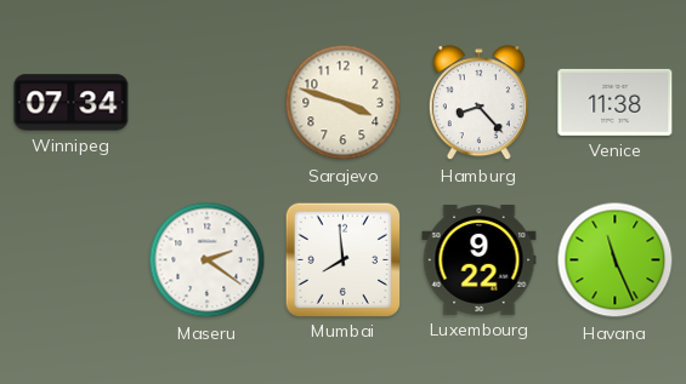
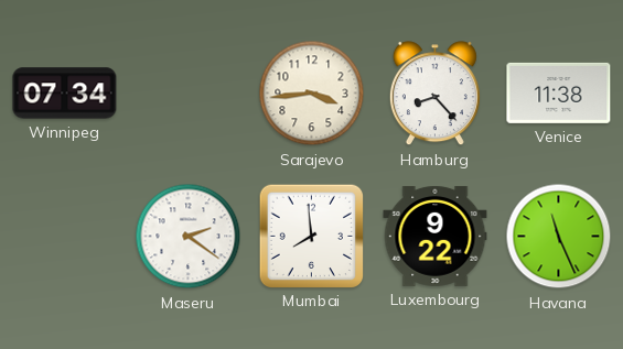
Sarajevo: 3:48 -> 3:44
